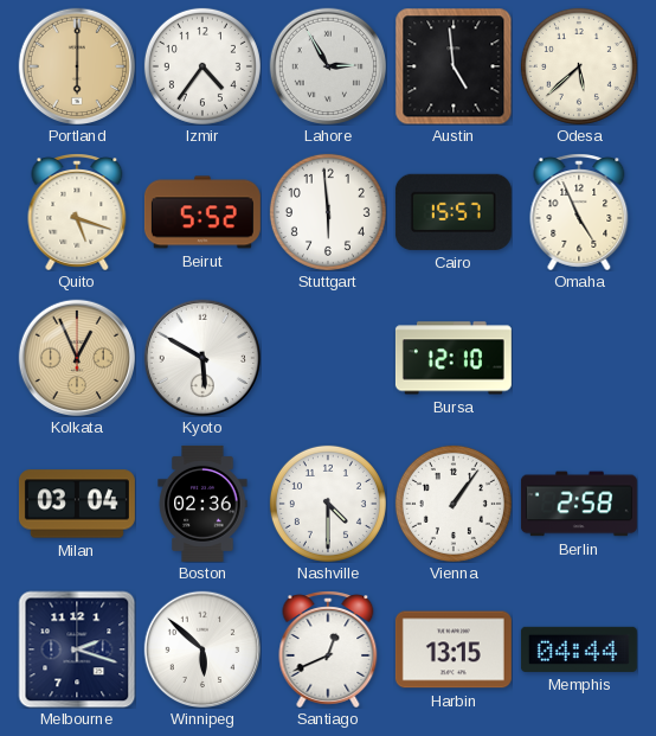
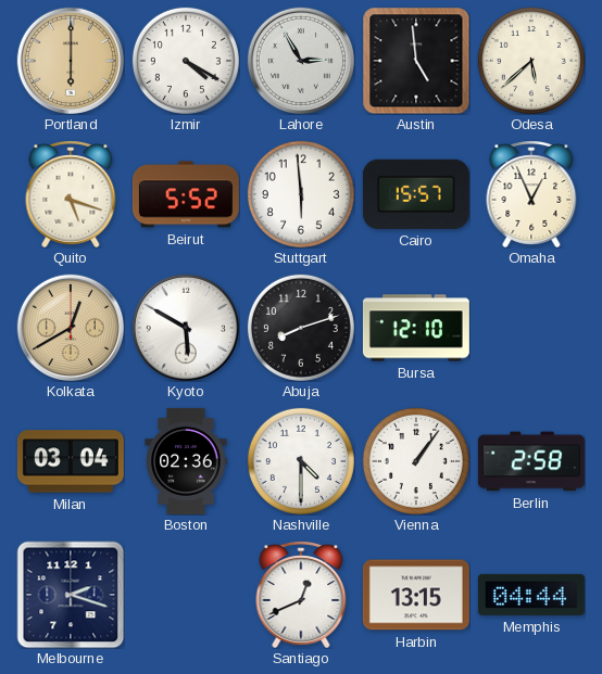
Izmir: 4:36 -> 4:20
Omaha: 4:56 -> 12:56
Kolkata: 12:56 -> 12:40
Abuja: none -> 8:12
Winnipeg: 5:52 -> none
